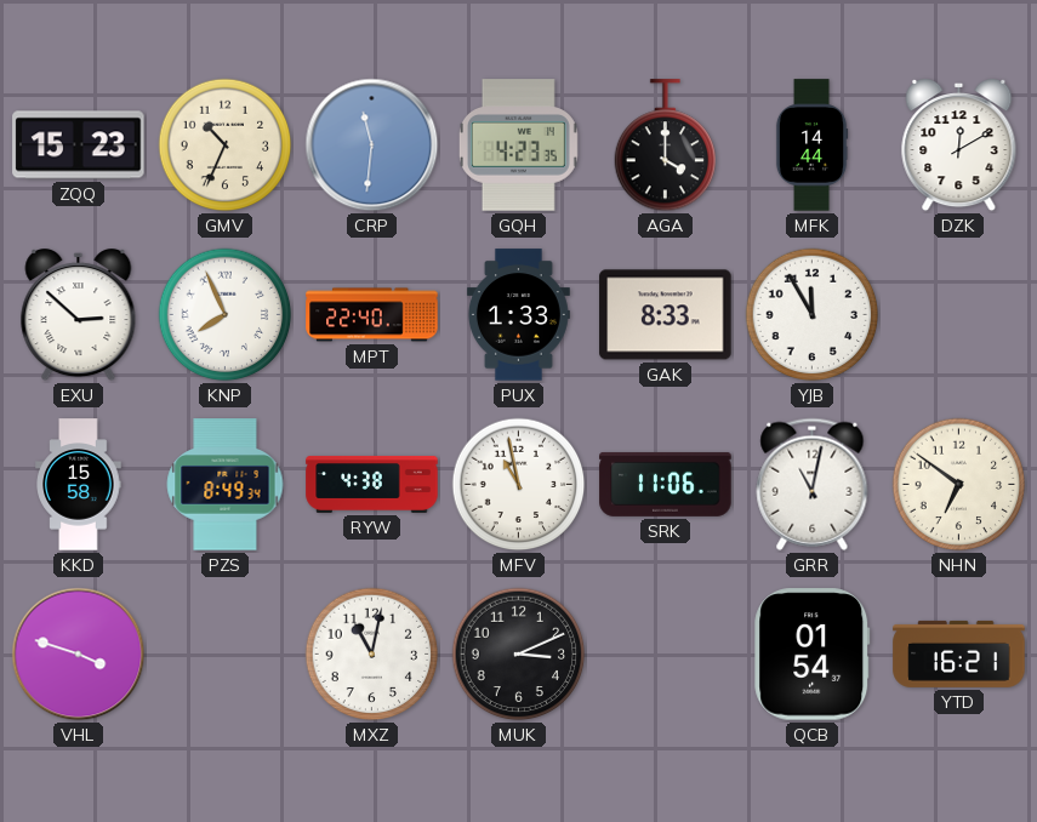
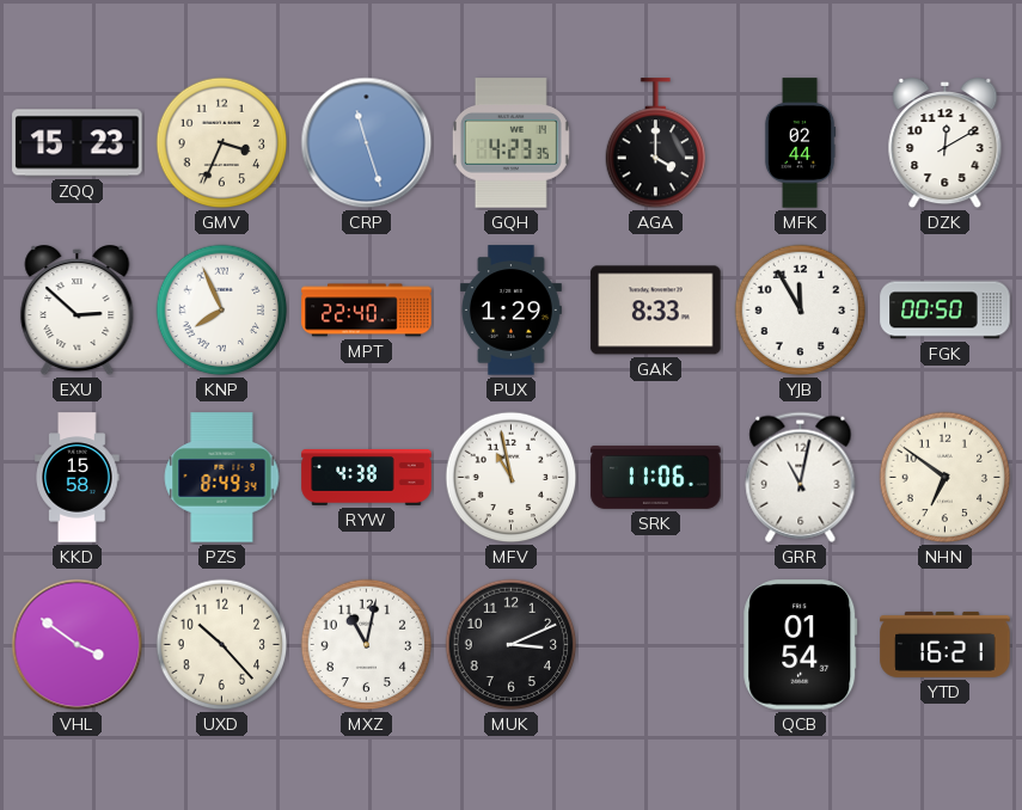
GMV: 10:34 -> 3:34
CRP: 11:31 -> 11:27
MFK: 14:44 -> 02:44
PUX: 1:33 -> 1:29
FGK: none -> 00:50
VHL: 3:48 -> 3:51
UXD: none -> 10:23
